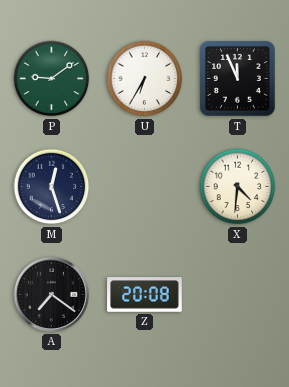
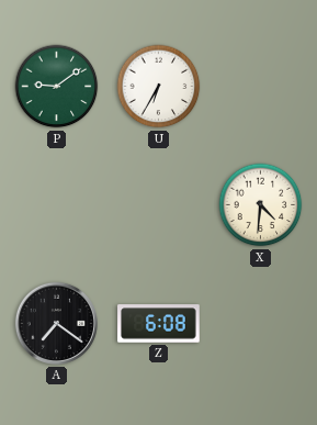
T: 11:56 -> none
M: 12:27 -> none
Z: 20:08 -> 6:08
